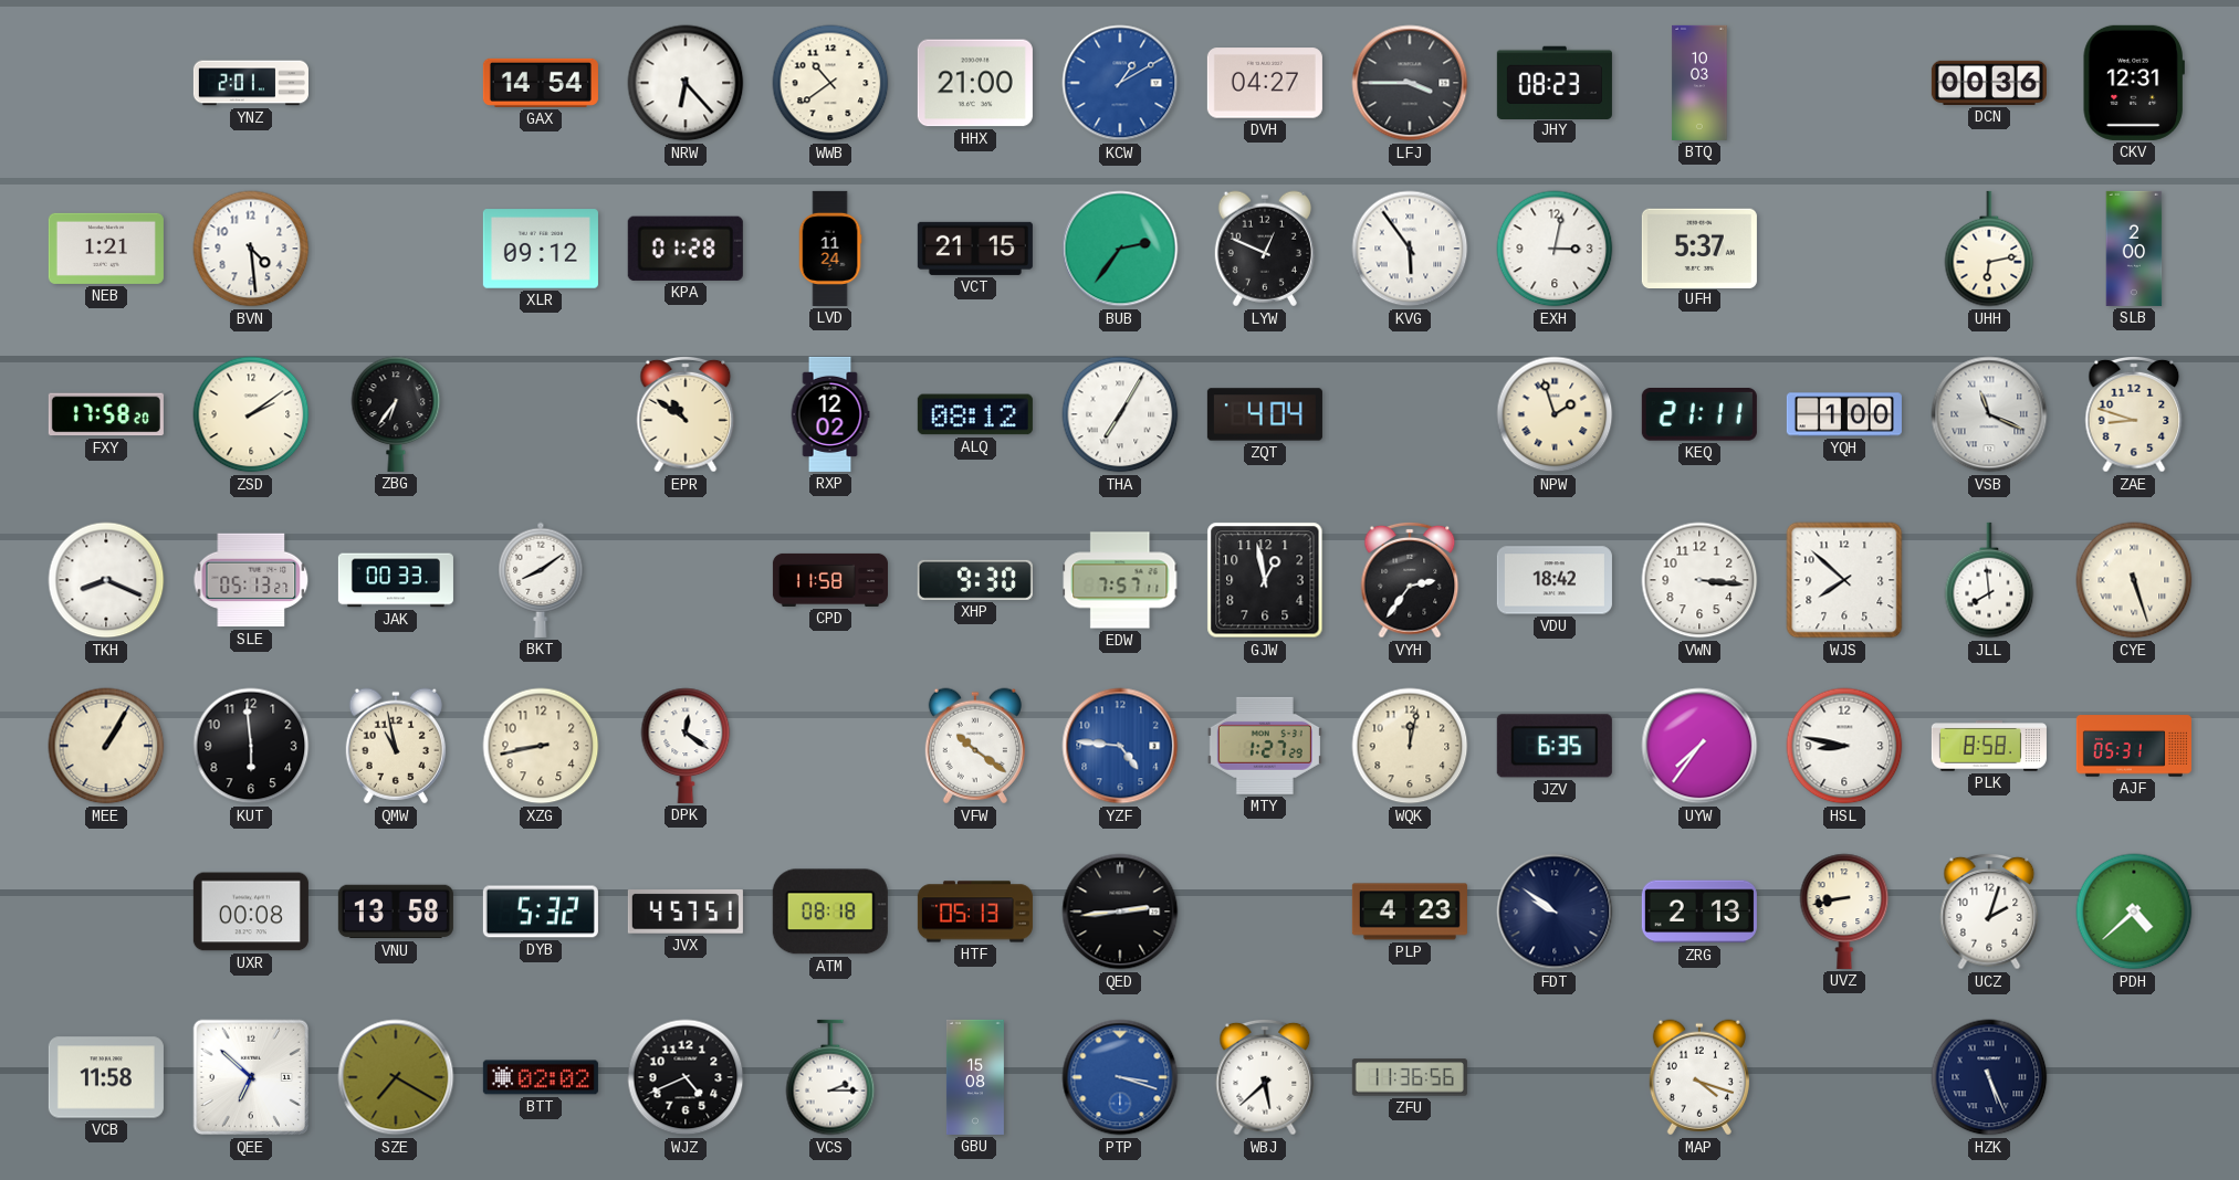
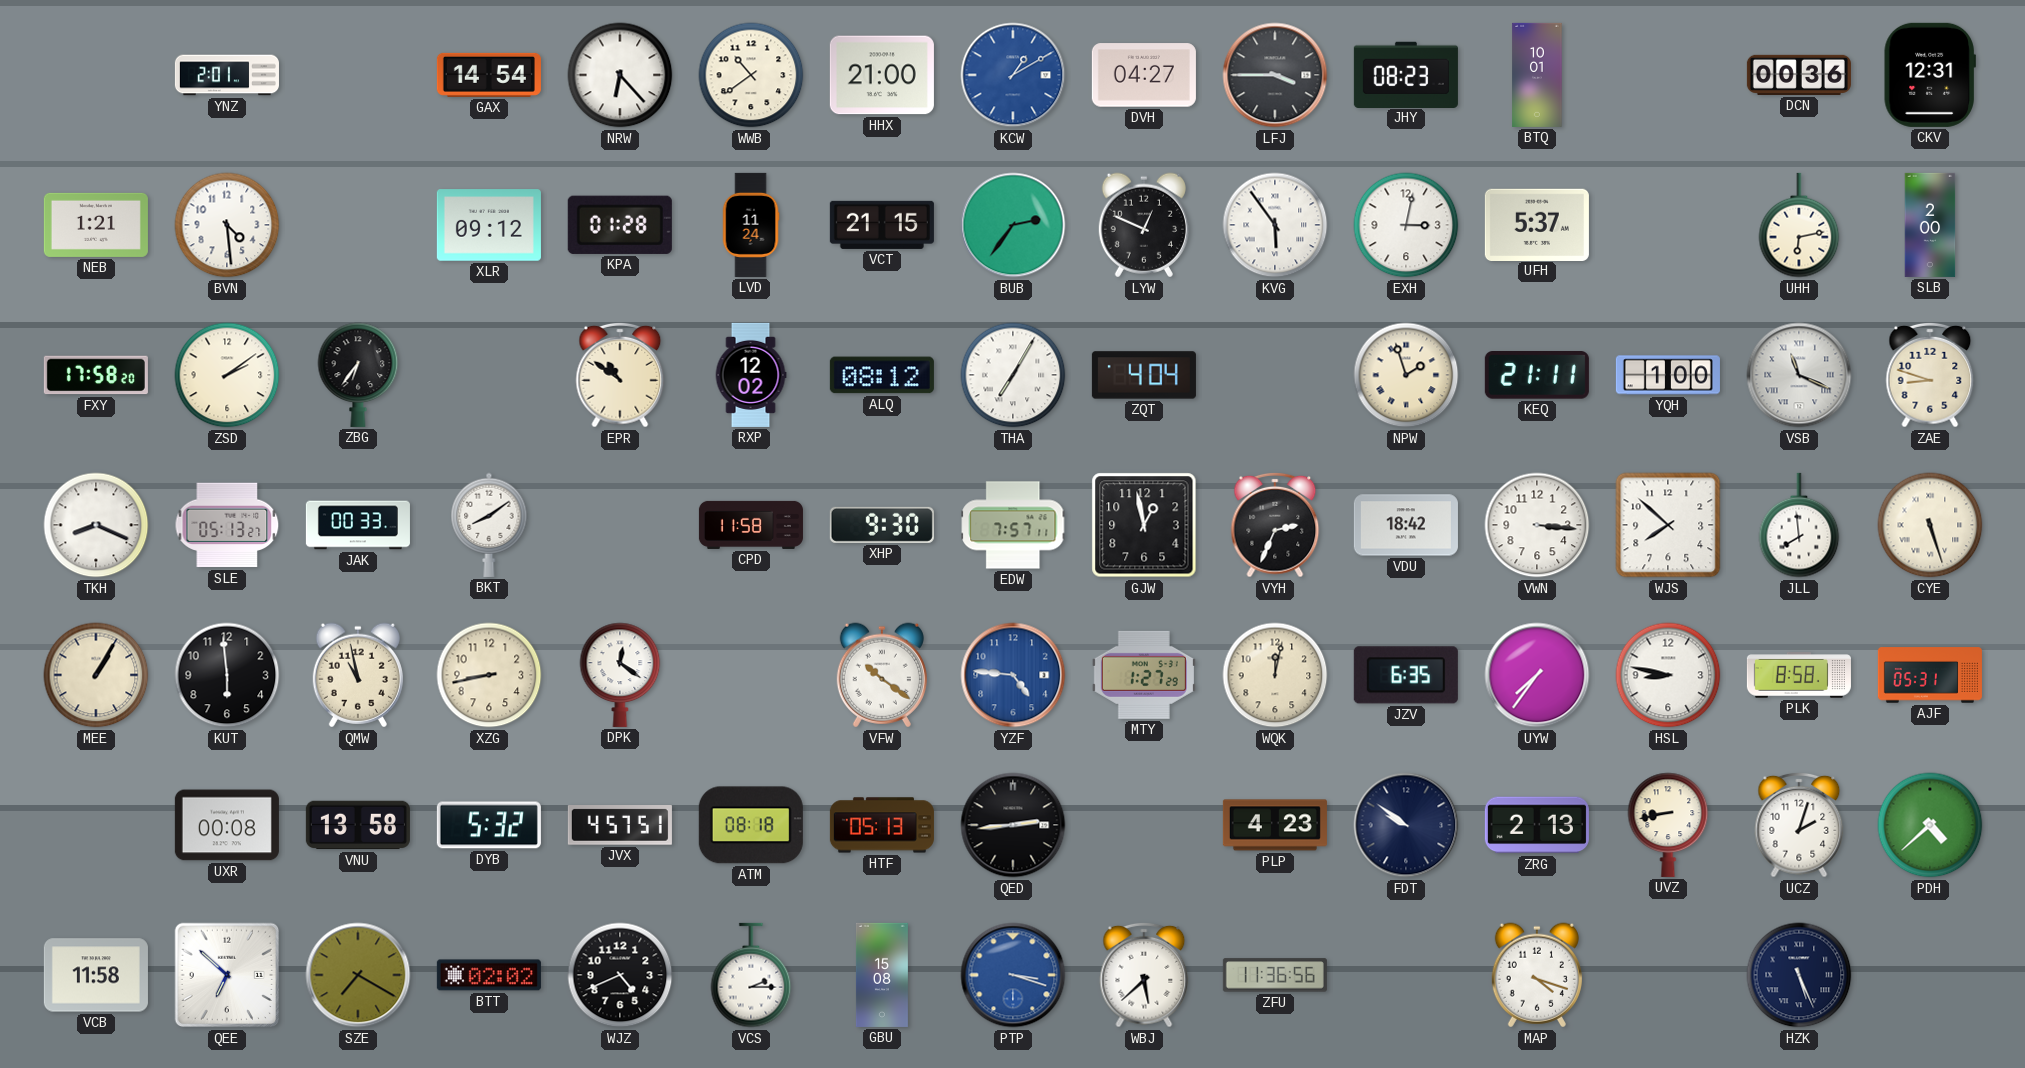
BTQ: 10:03 -> 10:01
VYH: 2:36 -> 2:34
